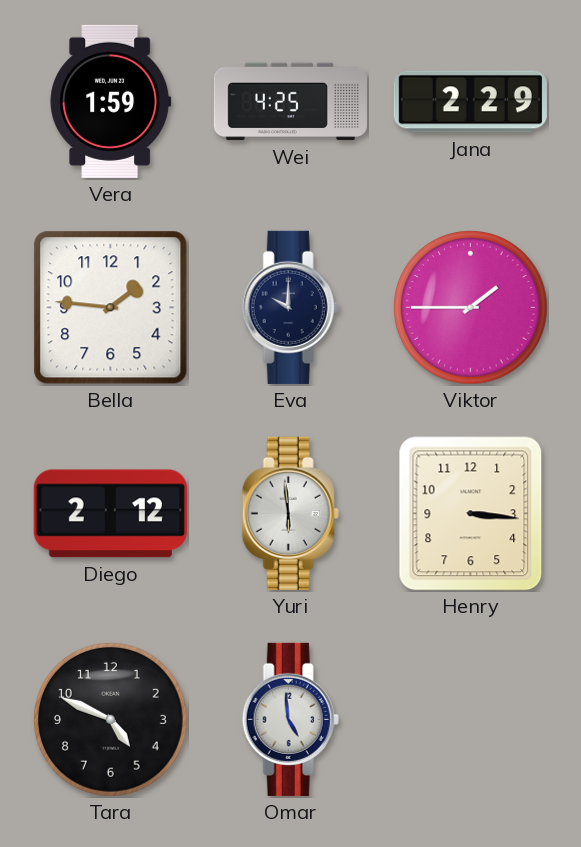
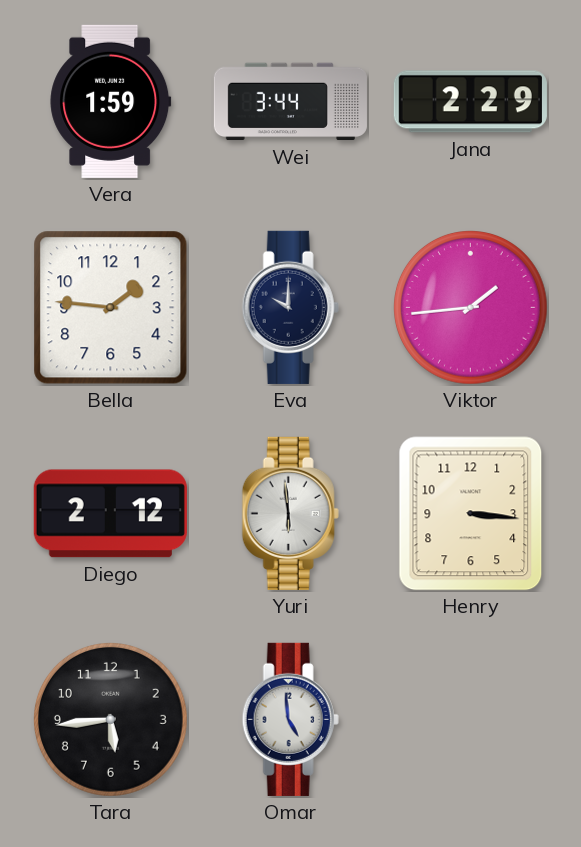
Wei: 4:25 -> 3:44
Viktor: 1:45 -> 1:44
Tara: 4:49 -> 5:44
